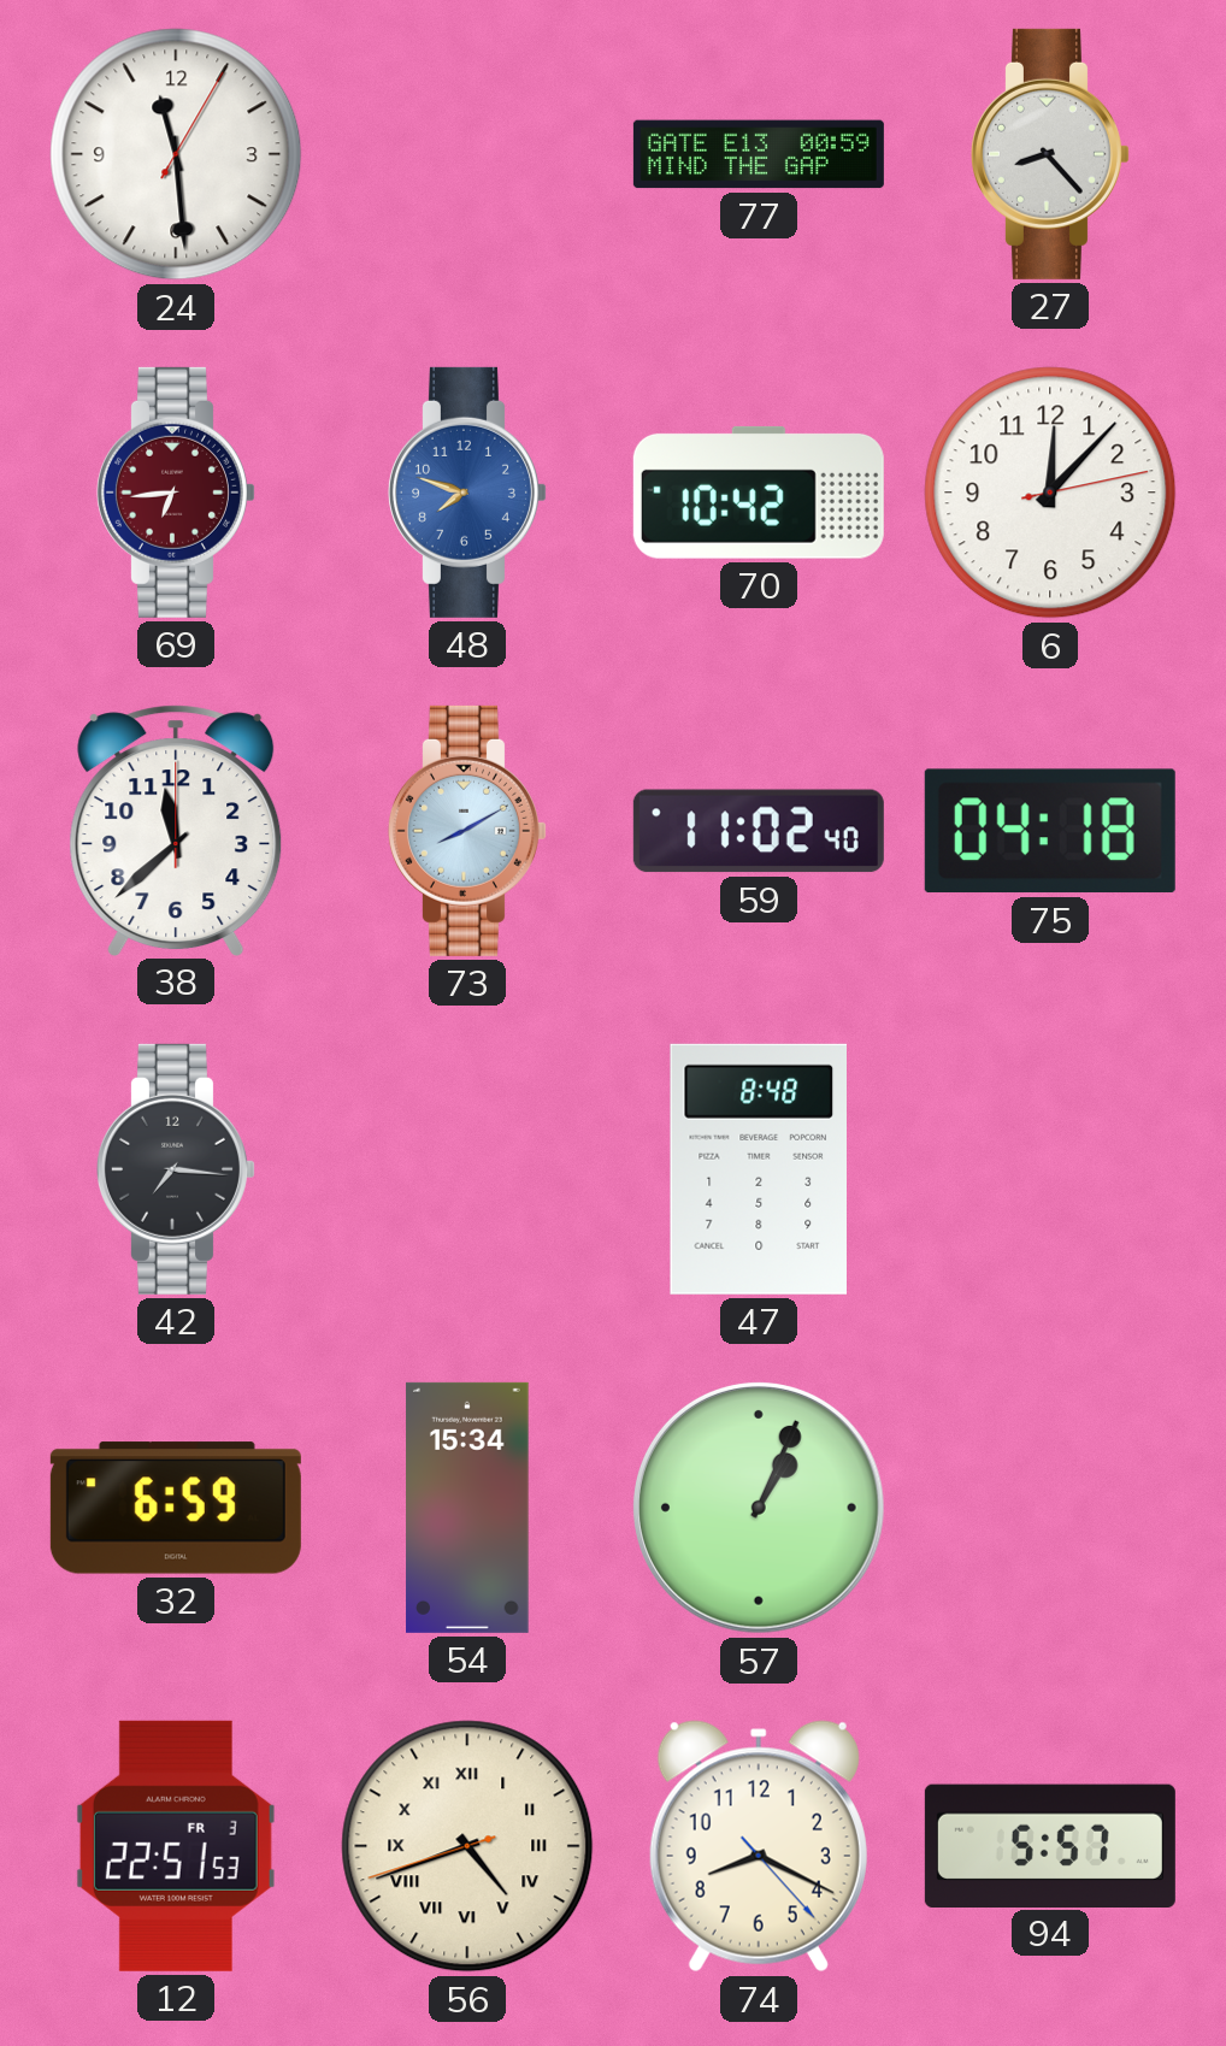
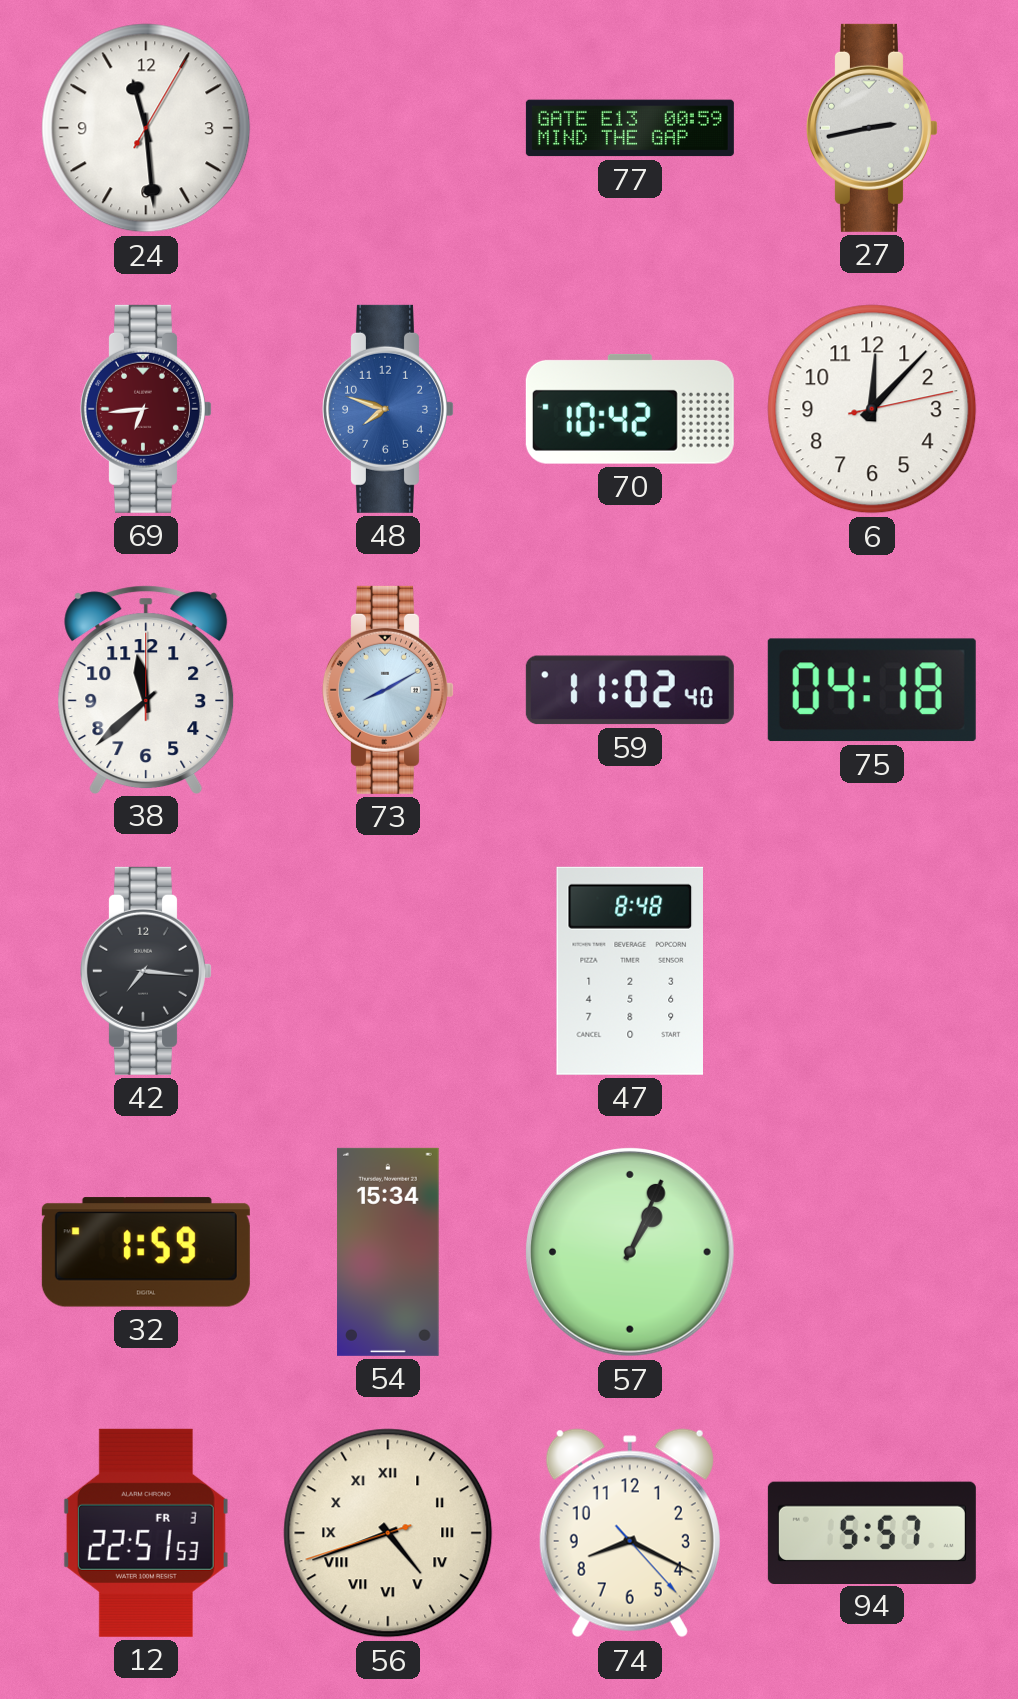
27: 8:23 -> 2:43
32: 6:59 -> 1:59
